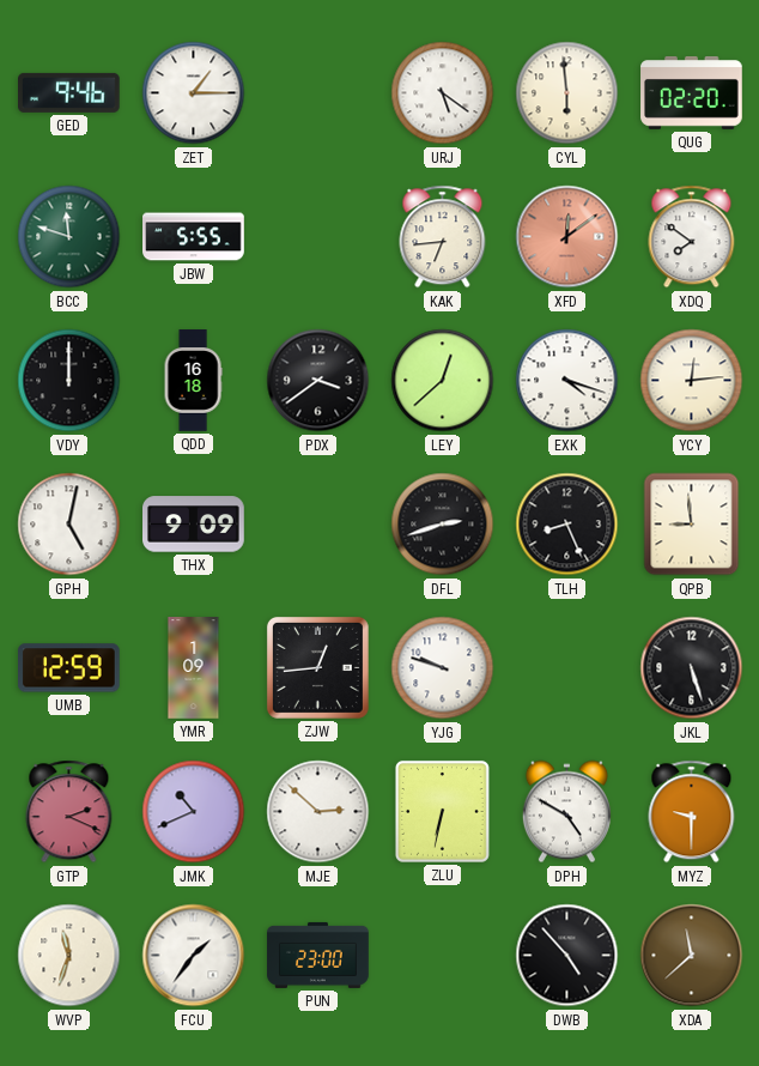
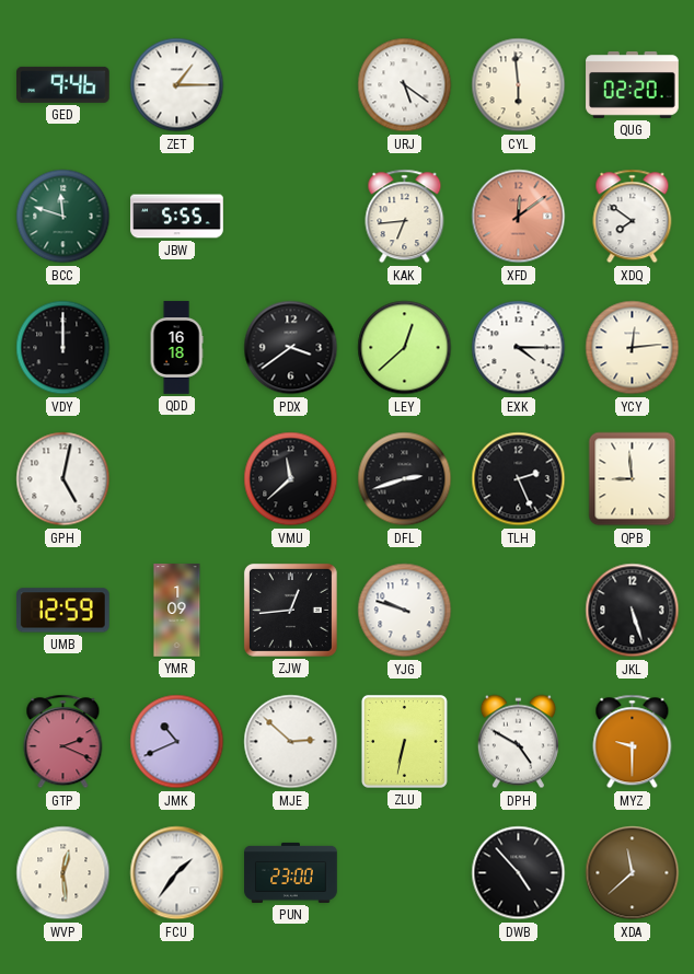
EXK: 4:18 -> 4:15
THX: 9:09 -> none
VMU: none -> 11:38
TLH: 8:26 -> 2:26
WVP: 11:33 -> 12:29
